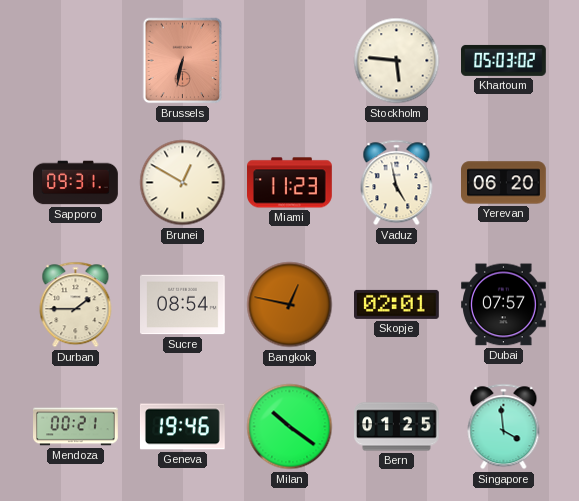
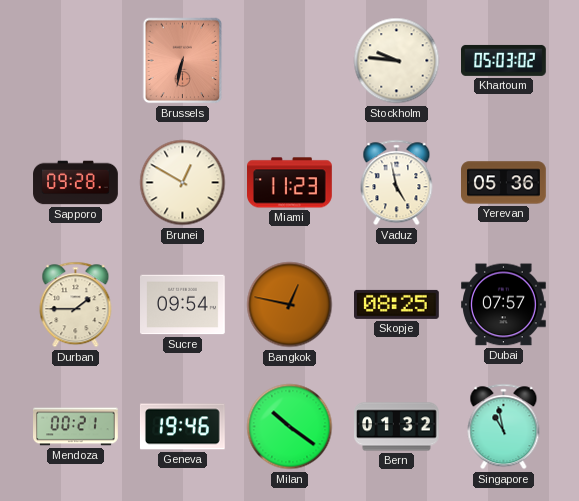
Stockholm: 5:46 -> 9:46
Sapporo: 09:31 -> 09:28
Yerevan: 06:20 -> 05:36
Sucre: 08:54 -> 09:54
Skopje: 02:01 -> 08:25
Bern: 01:25 -> 01:32
Singapore: 3:59 -> 10:58
